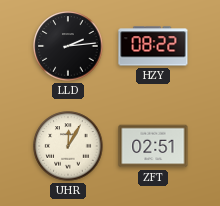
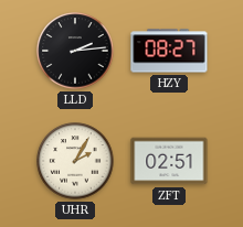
HZY: 08:22 -> 08:27
UHR: 12:05 -> 2:05
